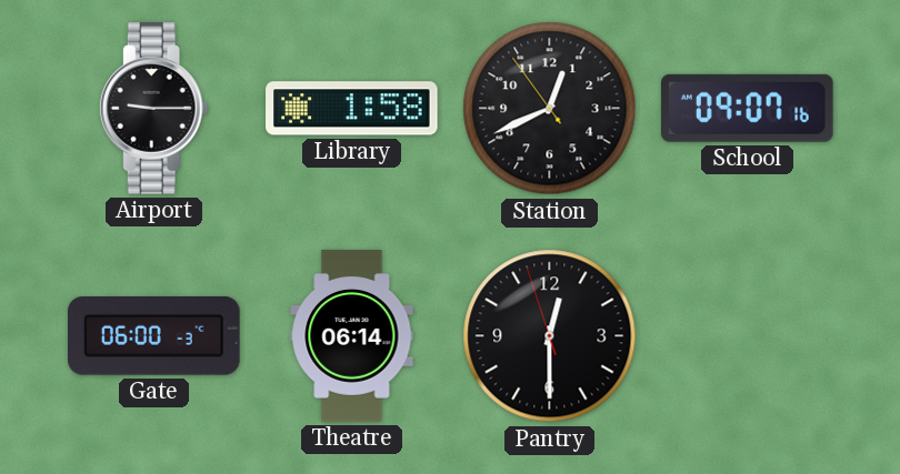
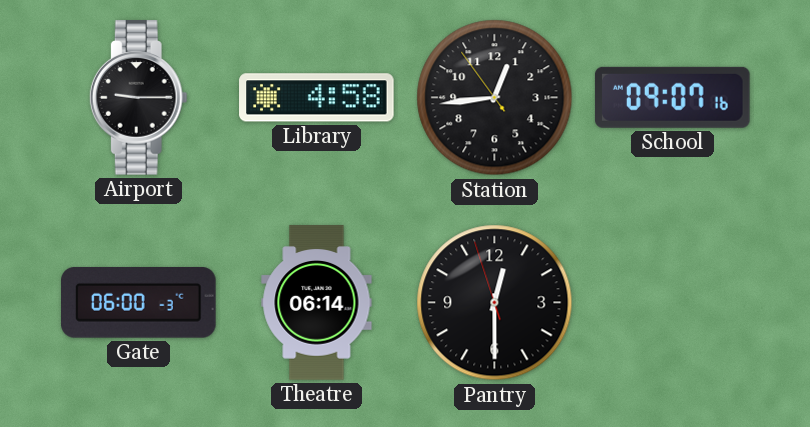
Library: 1:58 -> 4:58
Station: 12:40 -> 12:43
